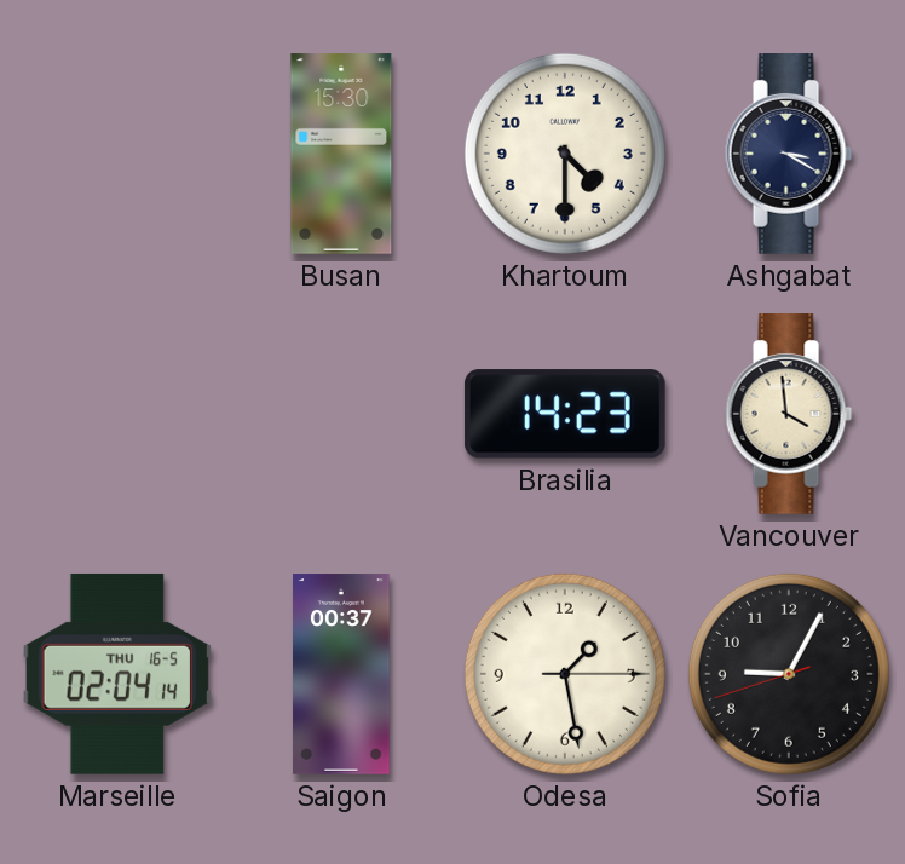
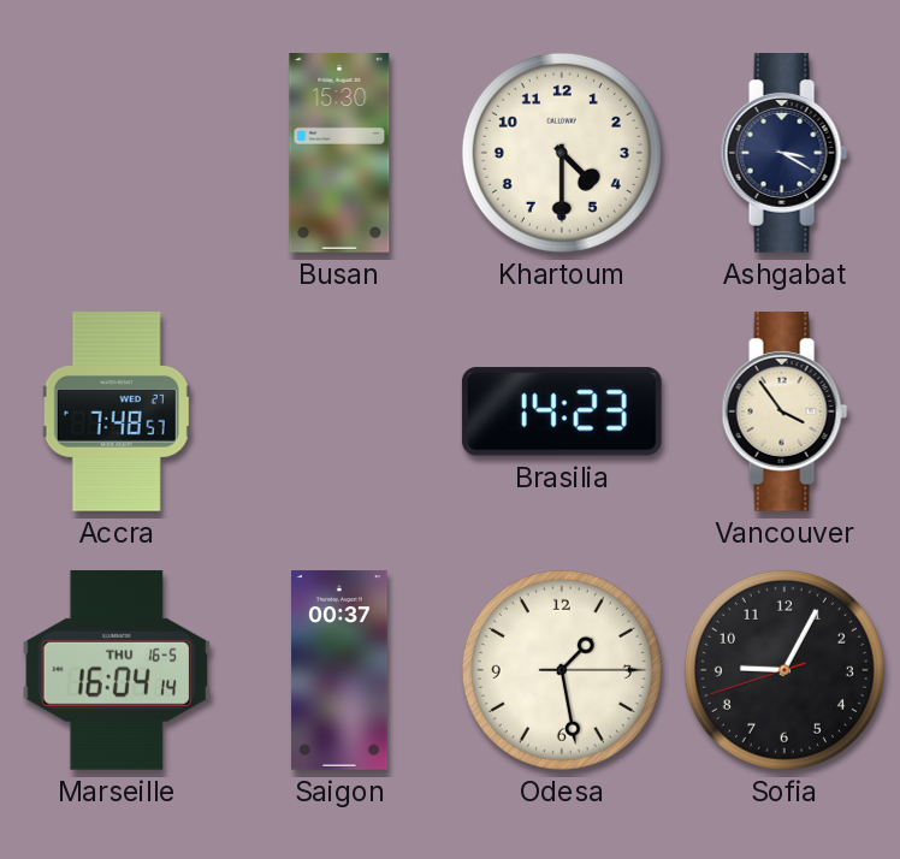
Accra: none -> 7:48
Vancouver: 3:59 -> 3:54
Marseille: 02:04 -> 16:04
